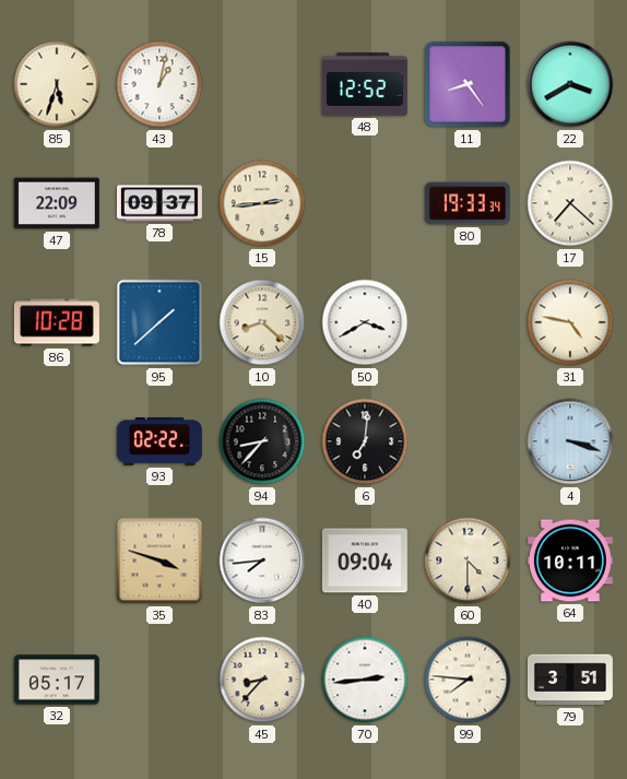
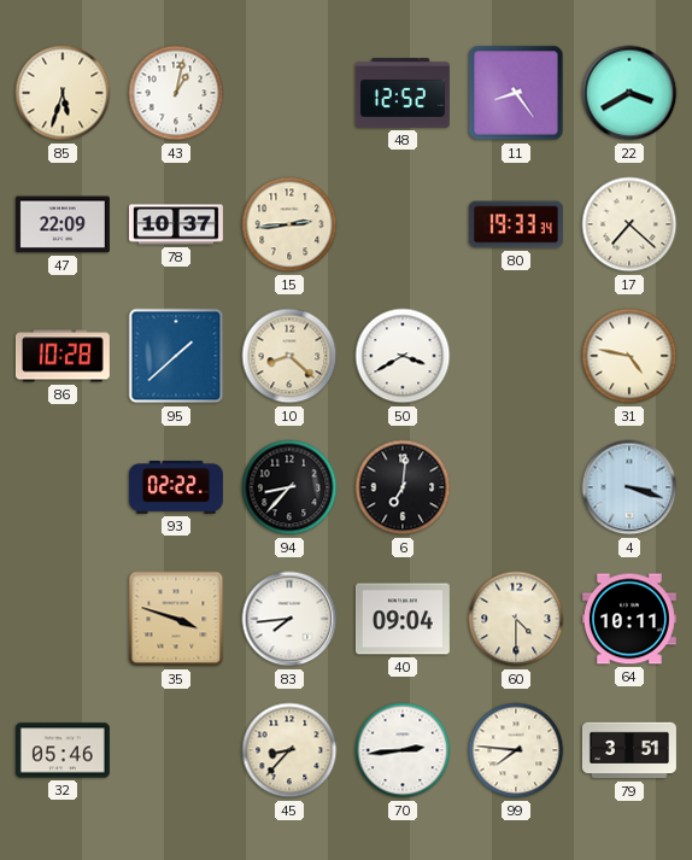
78: 09:37 -> 10:37
32: 05:17 -> 05:46
